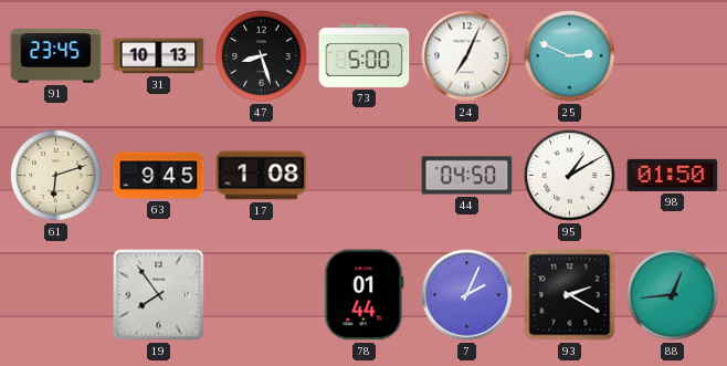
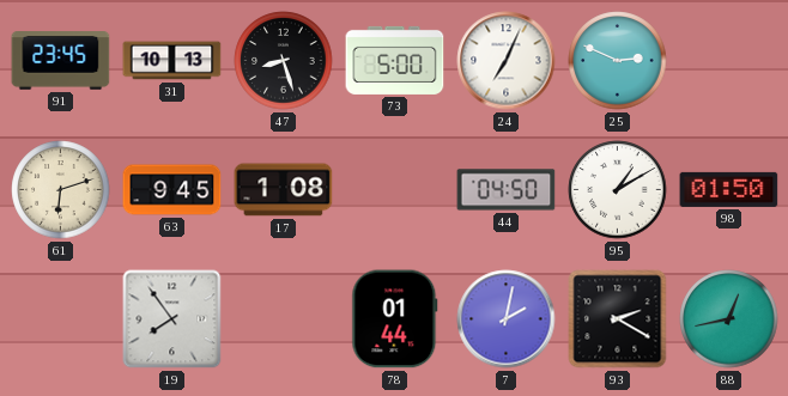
7: 2:04 -> 2:02
88: 12:44 -> 12:43
